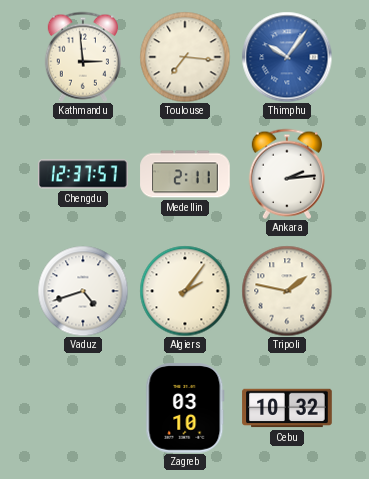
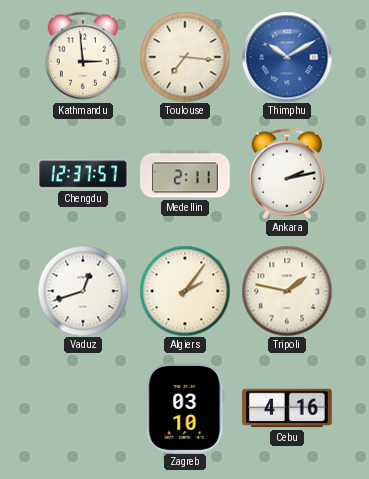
Thimphu: 10:06 -> 10:10
Ankara: 2:14 -> 2:13
Vaduz: 4:42 -> 12:42
Cebu: 10:32 -> 4:16
